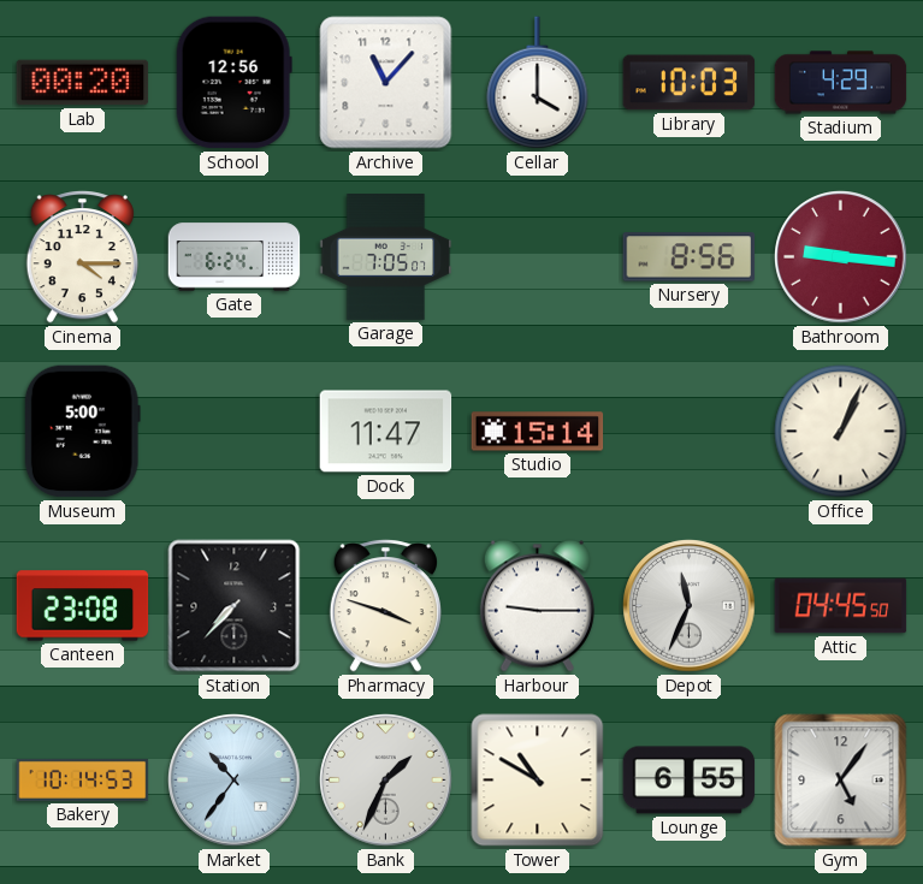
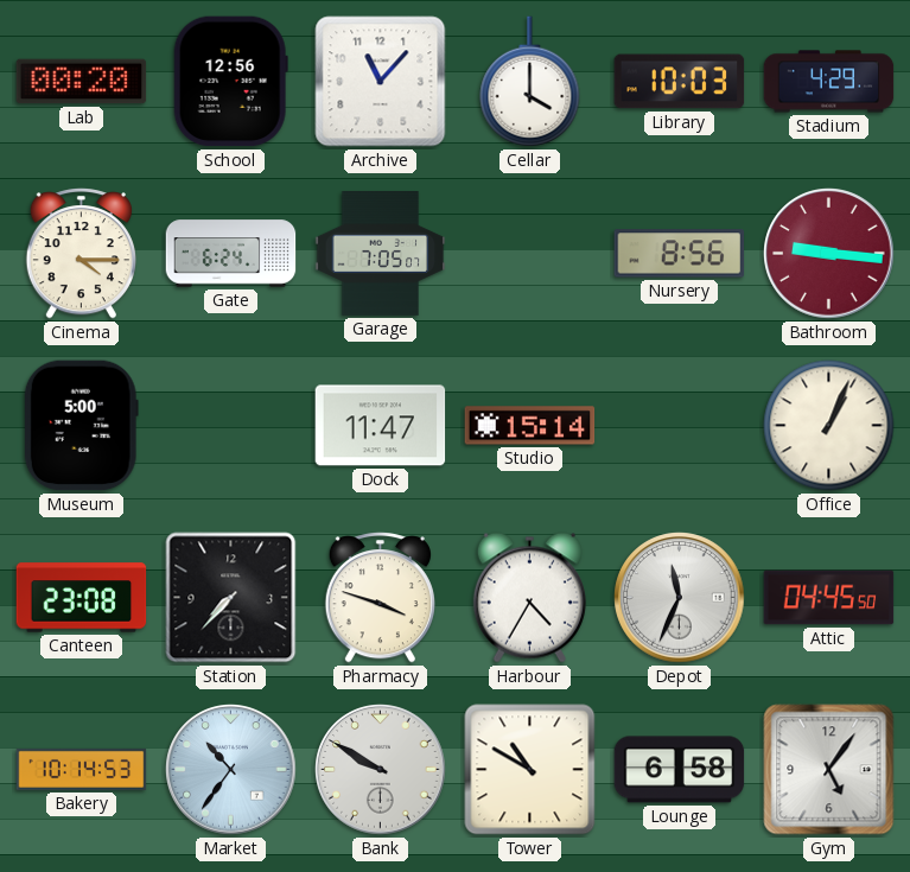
Harbour: 9:15 -> 4:35
Bank: 1:34 -> 9:50
Lounge: 6:55 -> 6:58
